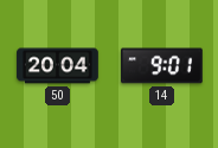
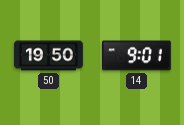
50: 20:04 -> 19:50
